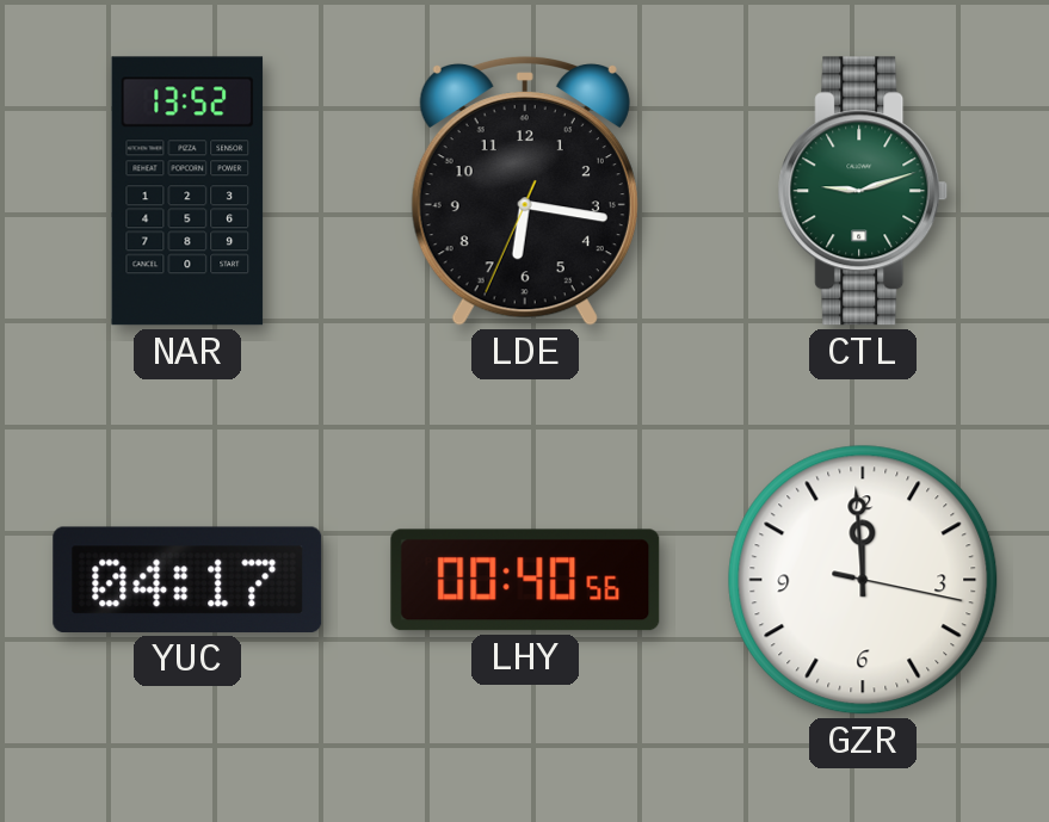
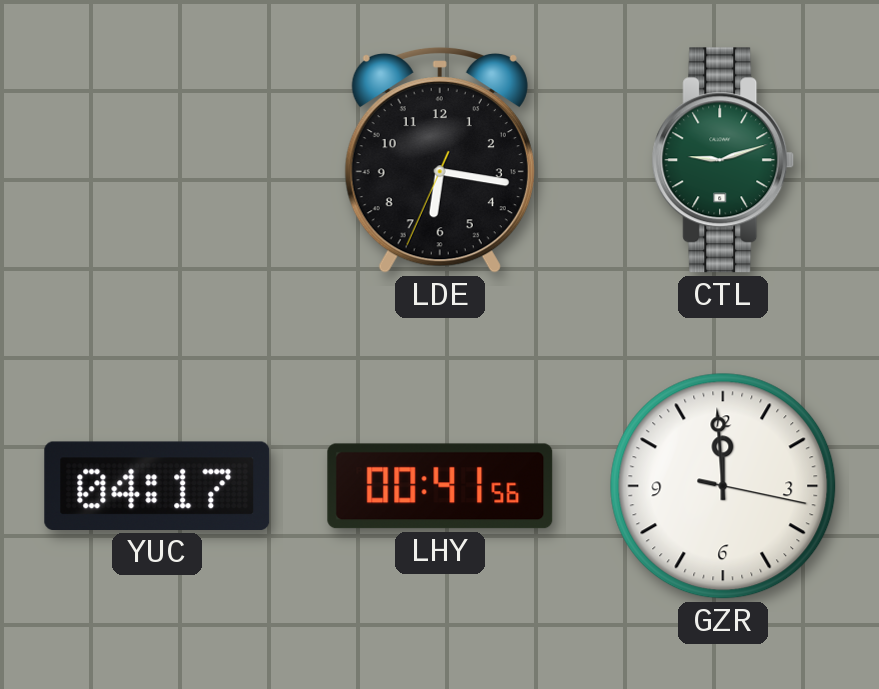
NAR: 13:52 -> none
LHY: 00:40 -> 00:41
